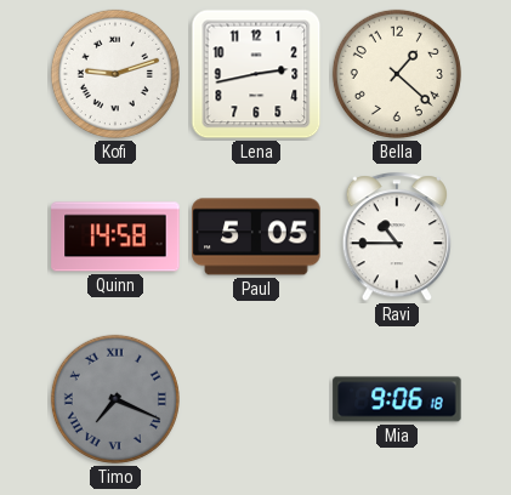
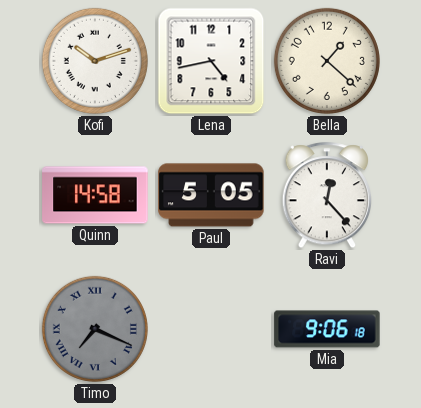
Kofi: 9:12 -> 10:12
Lena: 2:43 -> 4:43
Ravi: 10:45 -> 12:23
